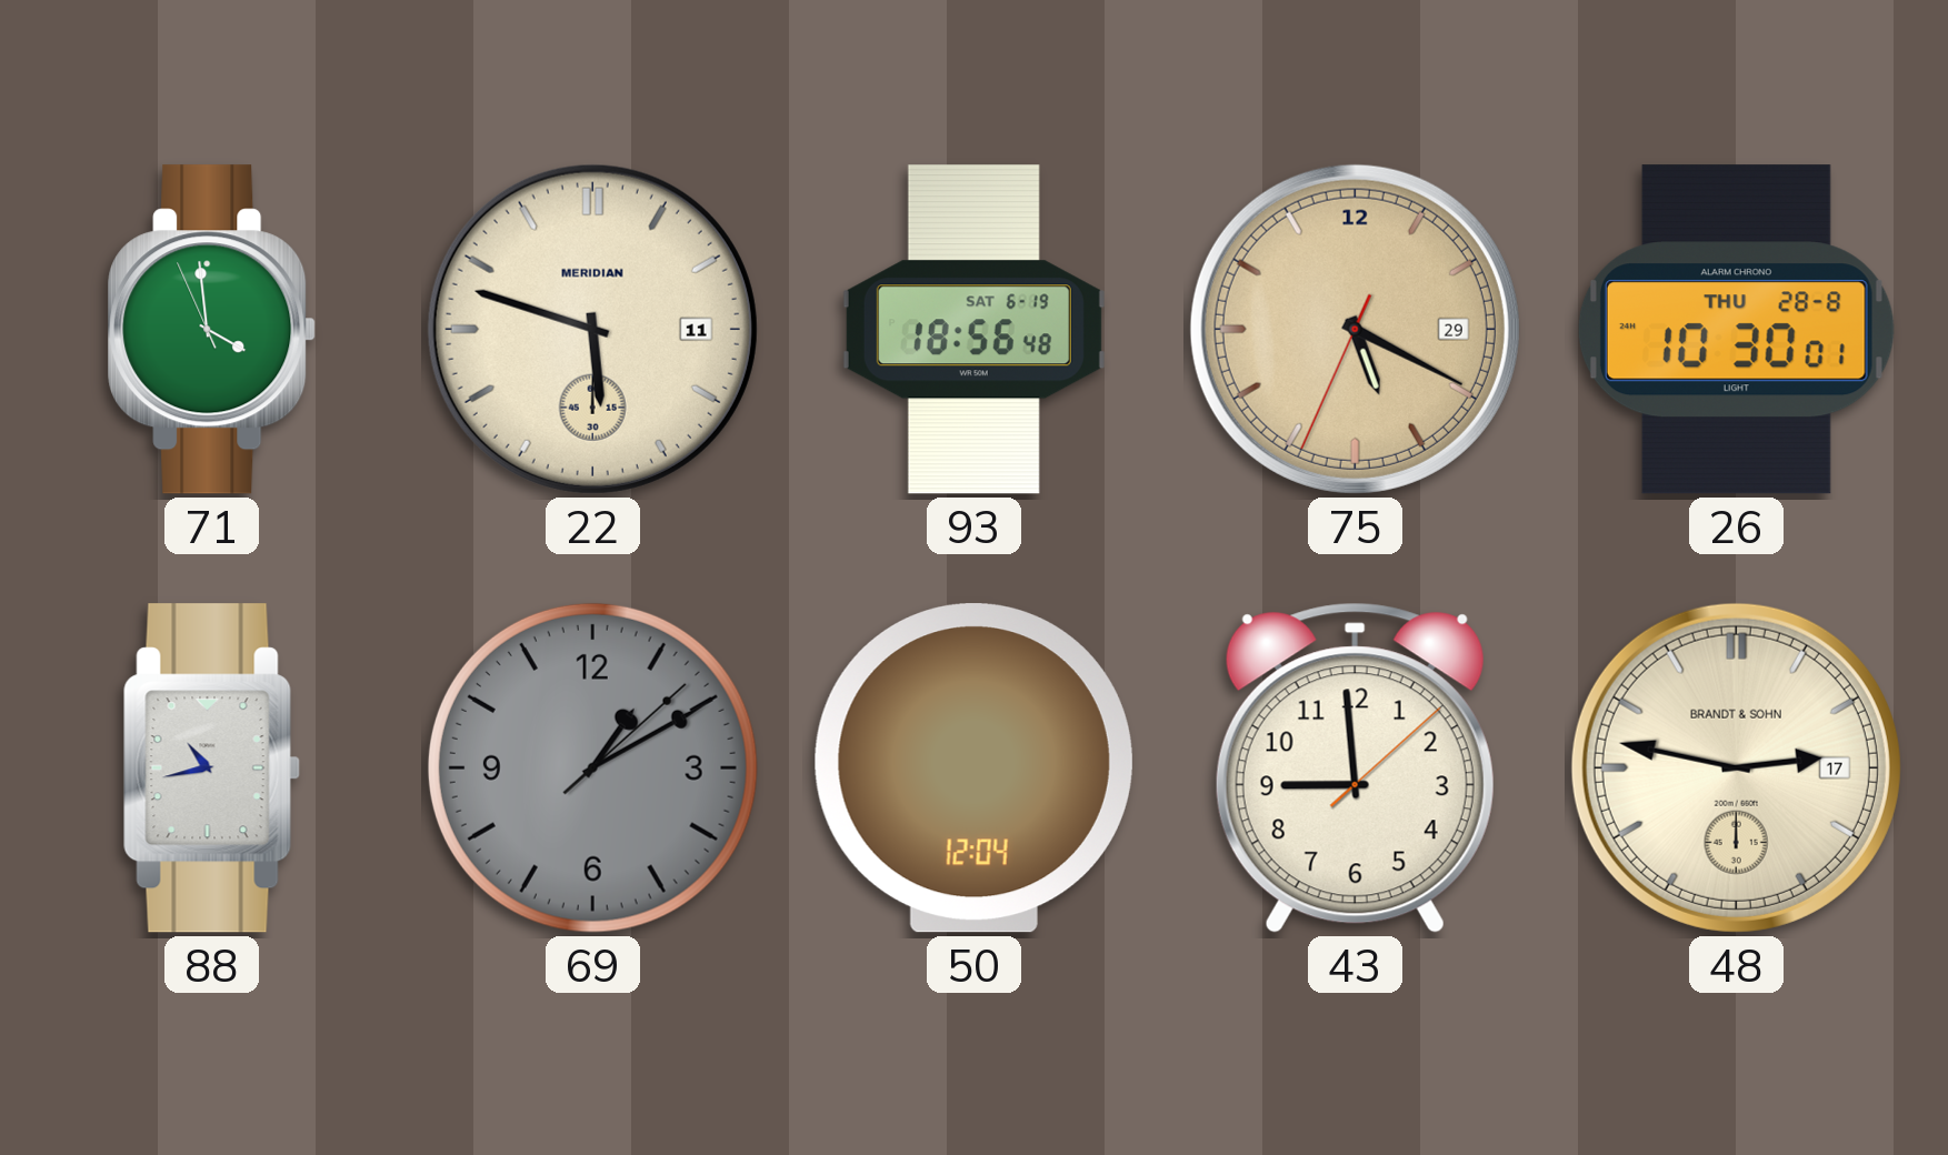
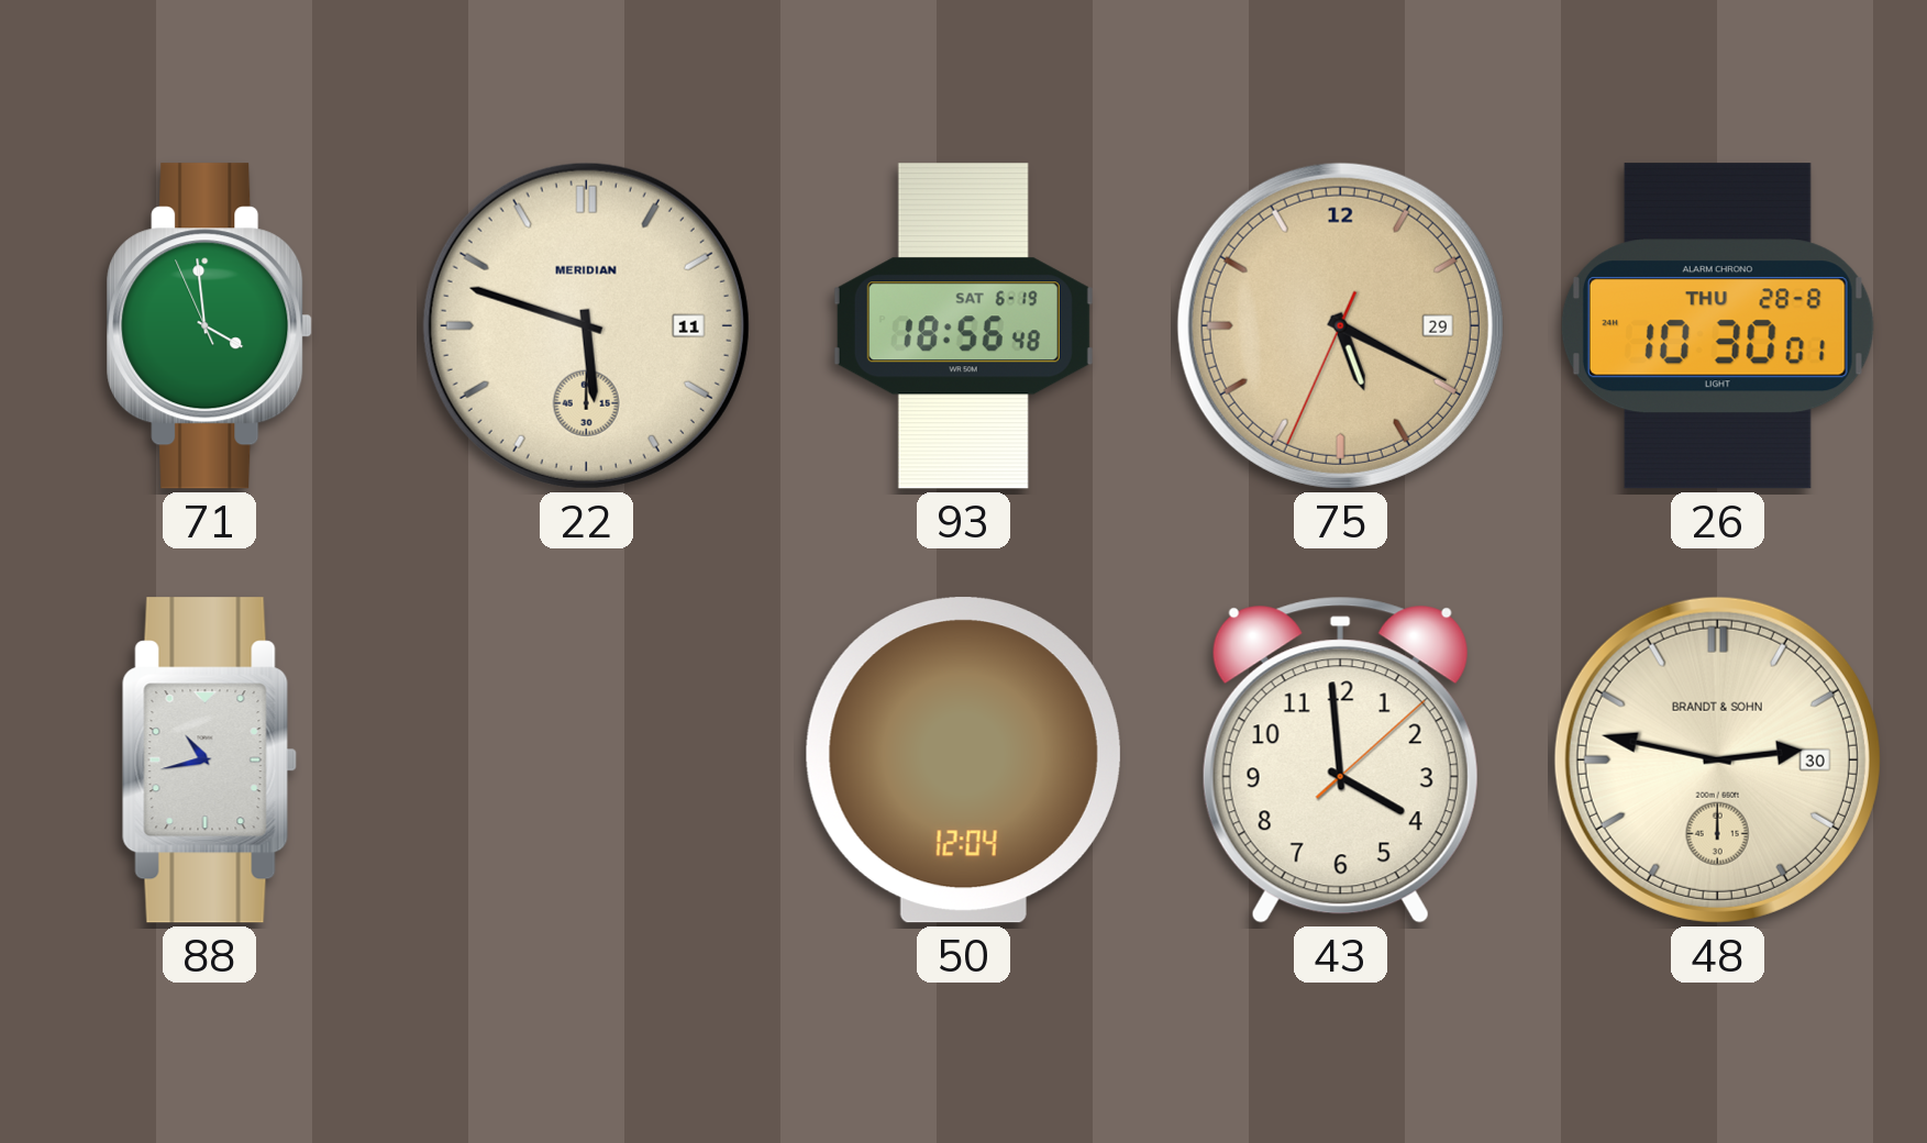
69: 1:10 -> none
43: 8:59 -> 3:59
48 date: 17 -> 30
